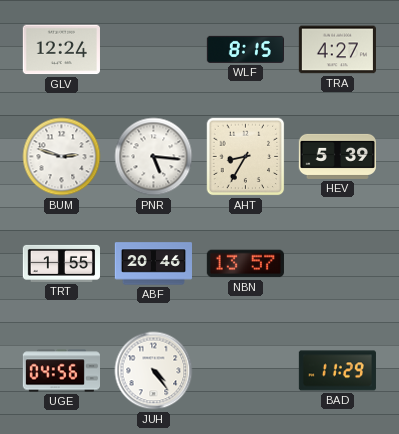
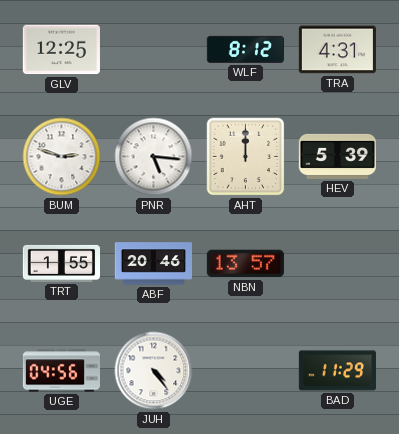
GLV: 12:24 -> 12:25
WLF: 8:15 -> 8:12
TRA: 4:27 -> 4:31
AHT: 8:35 -> 12:00
